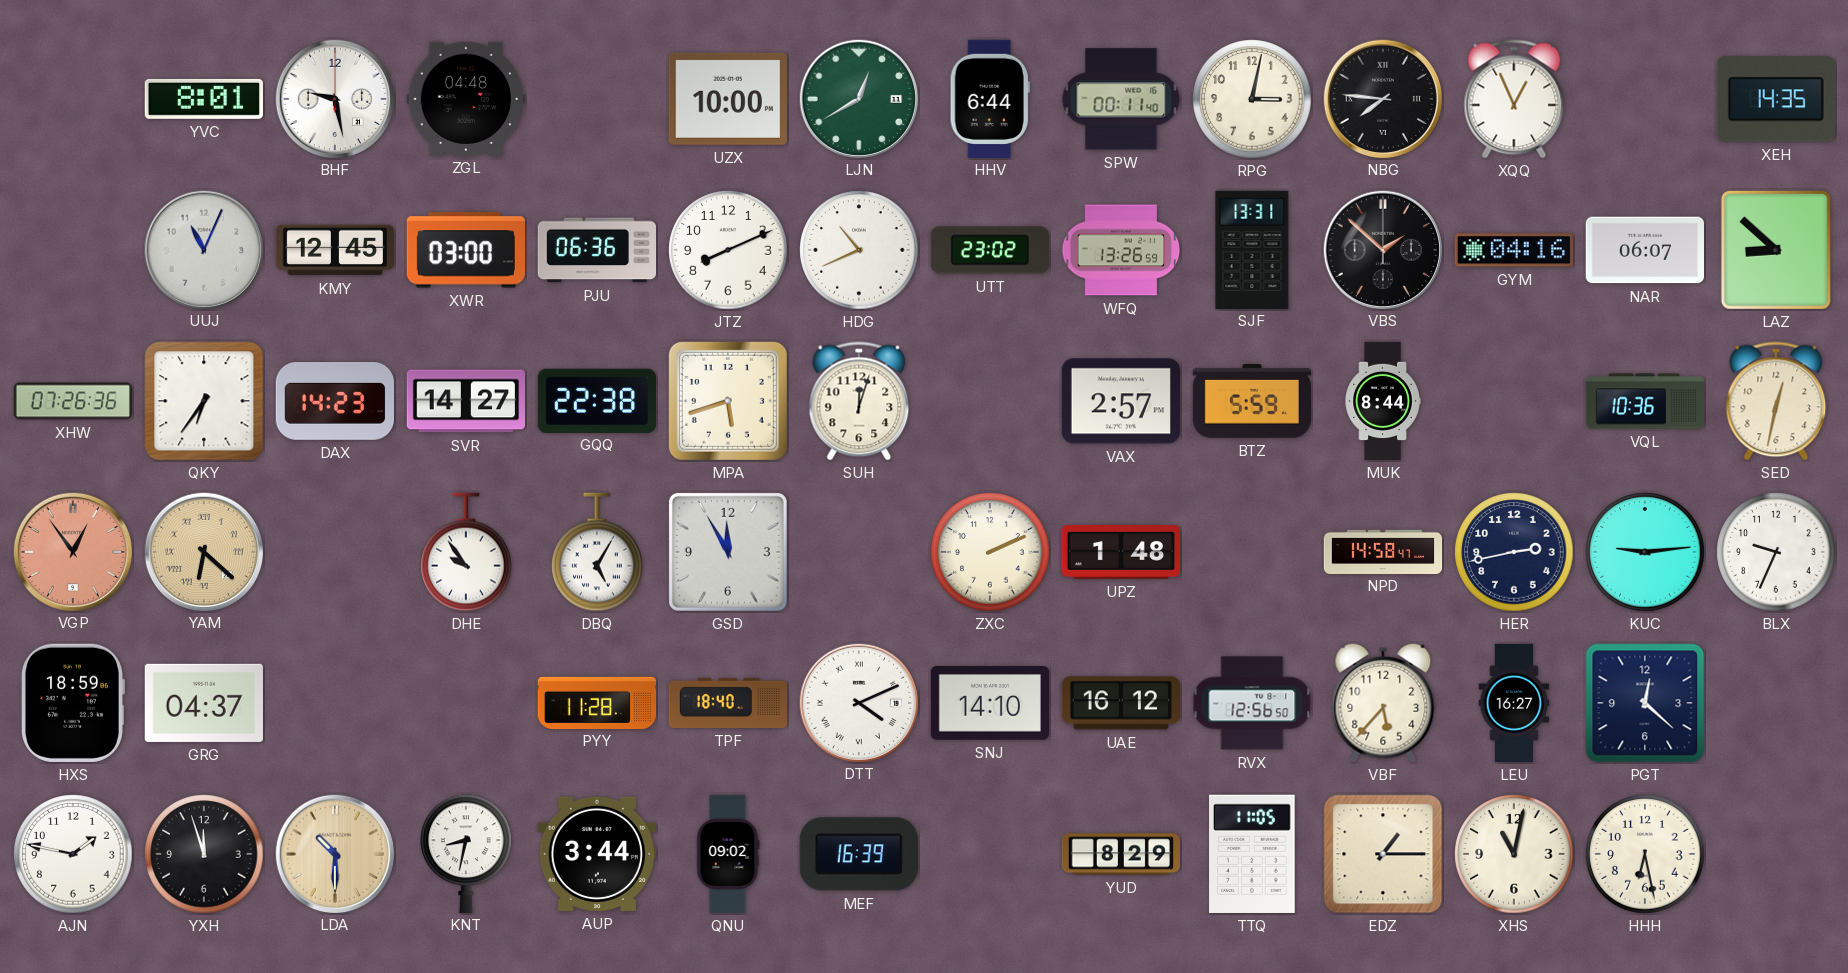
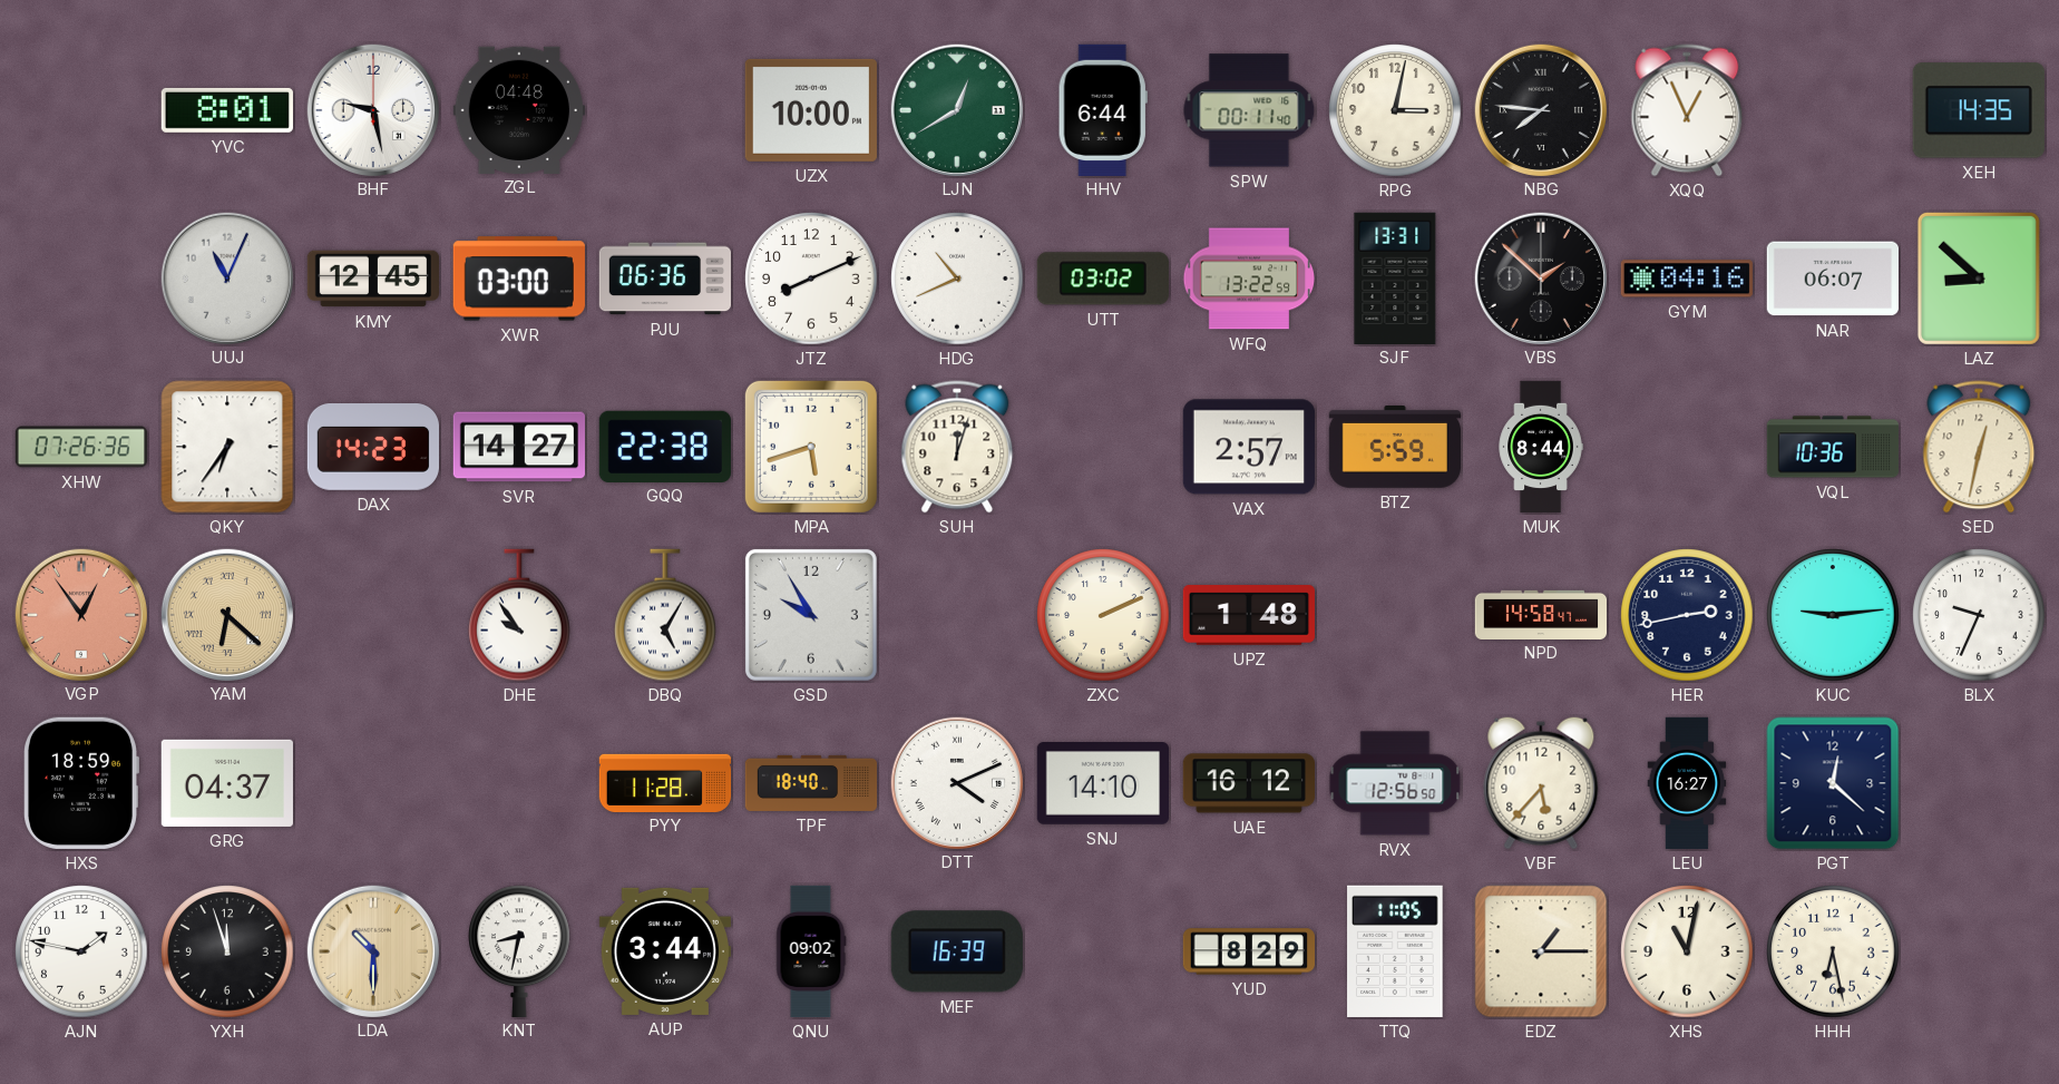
UTT: 23:02 -> 03:02
WFQ: 13:26 -> 13:22
GSD: 11:55 -> 9:55
